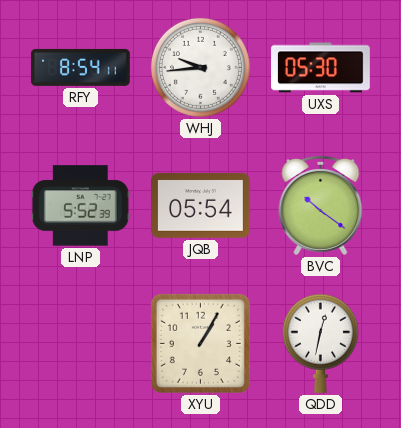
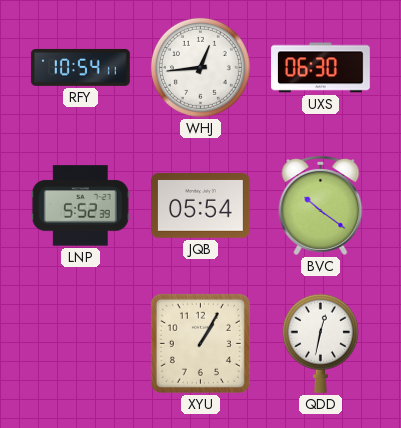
RFY: 8:54 -> 10:54
WHJ: 9:44 -> 12:44
UXS: 05:30 -> 06:30
